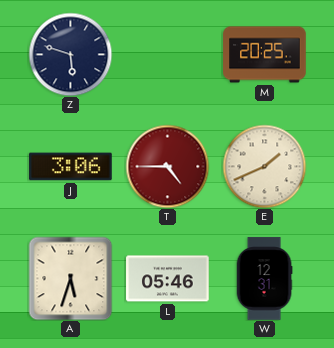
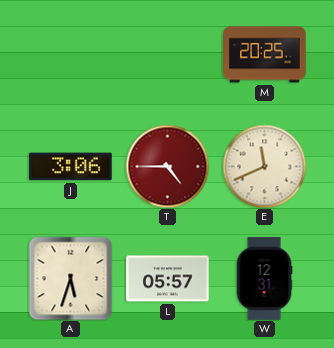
Z: 5:48 -> none
E: 1:41 -> 11:41
L: 05:46 -> 05:57
